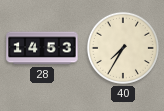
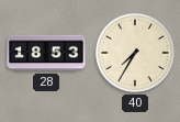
28: 14:53 -> 18:53
